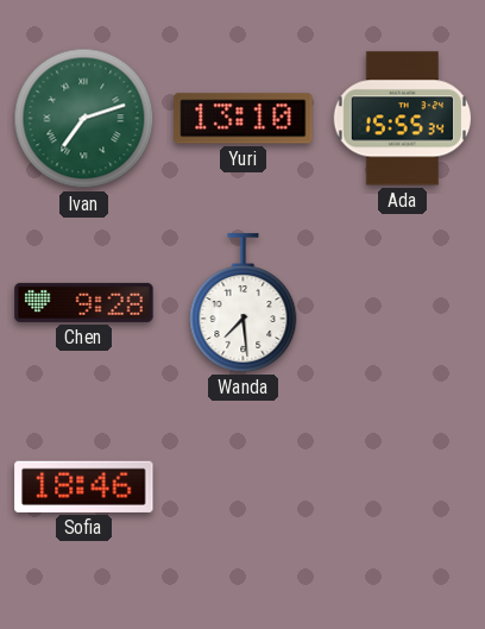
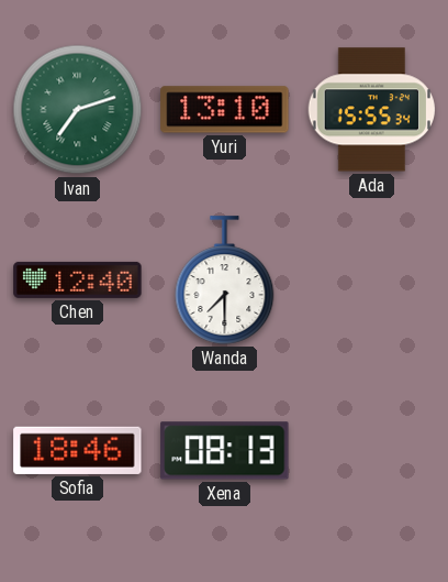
Chen: 9:28 -> 12:40
Wanda: 7:29 -> 7:30
Xena: none -> 08:13
